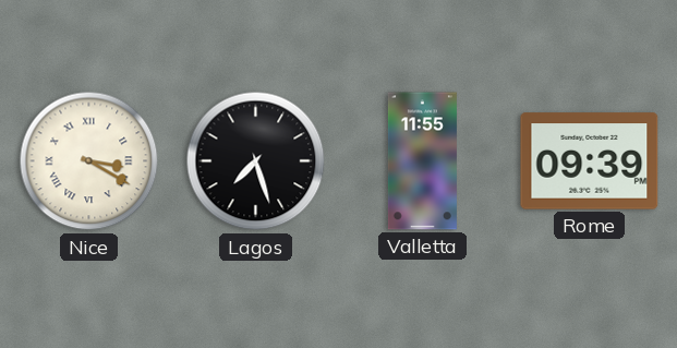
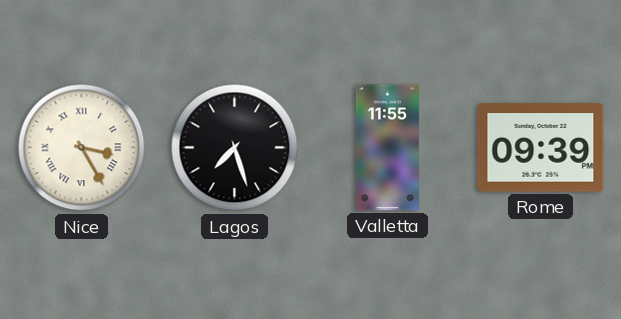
Nice: 3:20 -> 3:25
